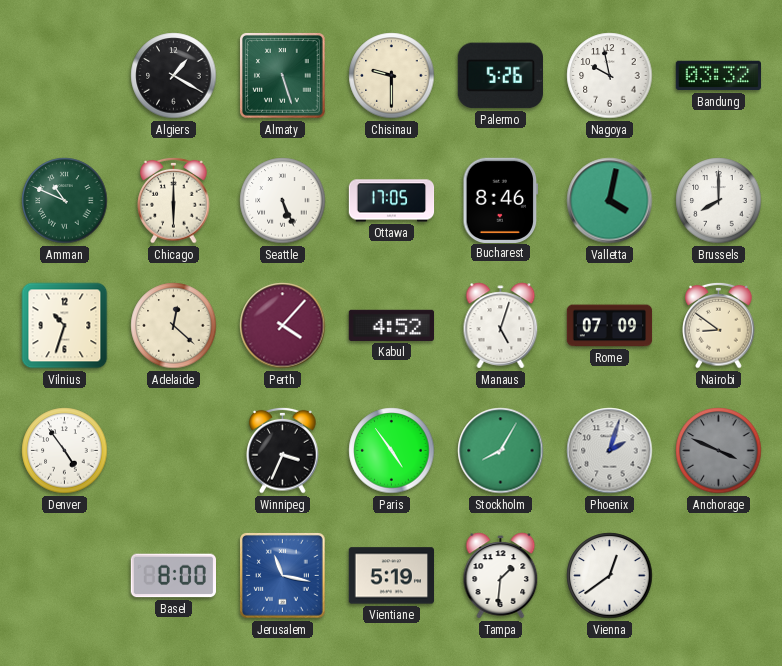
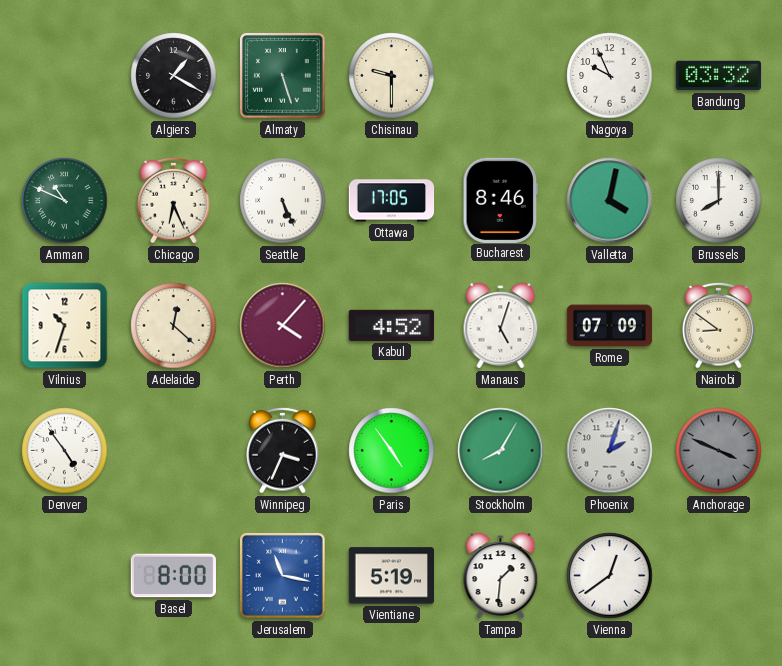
Palermo: 5:26 -> none
Nagoya: 9:58 -> 9:56
Chicago: 6:00 -> 6:26
